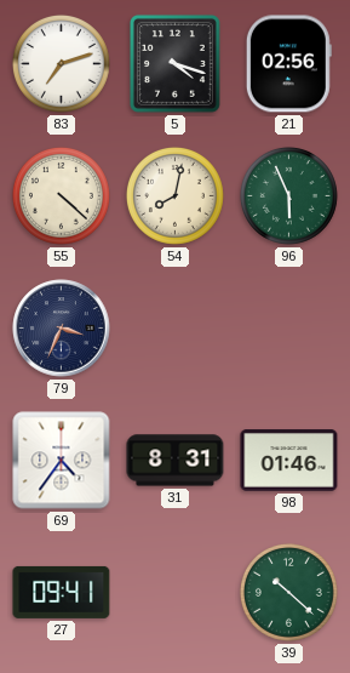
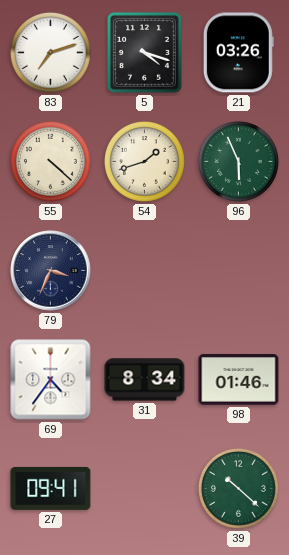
21: 02:56 -> 03:26
54: 8:02 -> 1:42
31: 8:31 -> 8:34
